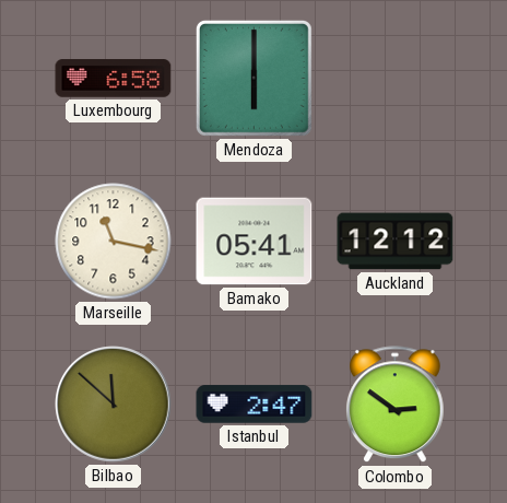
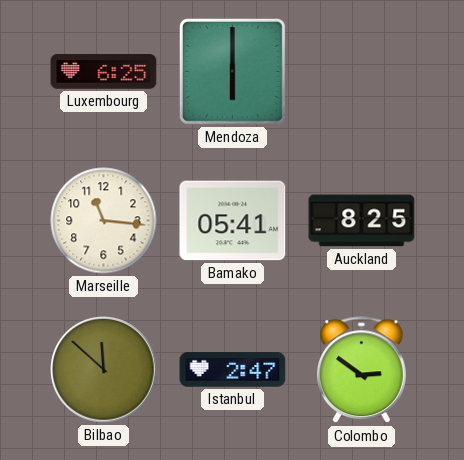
Luxembourg: 6:58 -> 6:25
Marseille: 11:17 -> 11:16
Auckland: 12:12 -> 8:25
